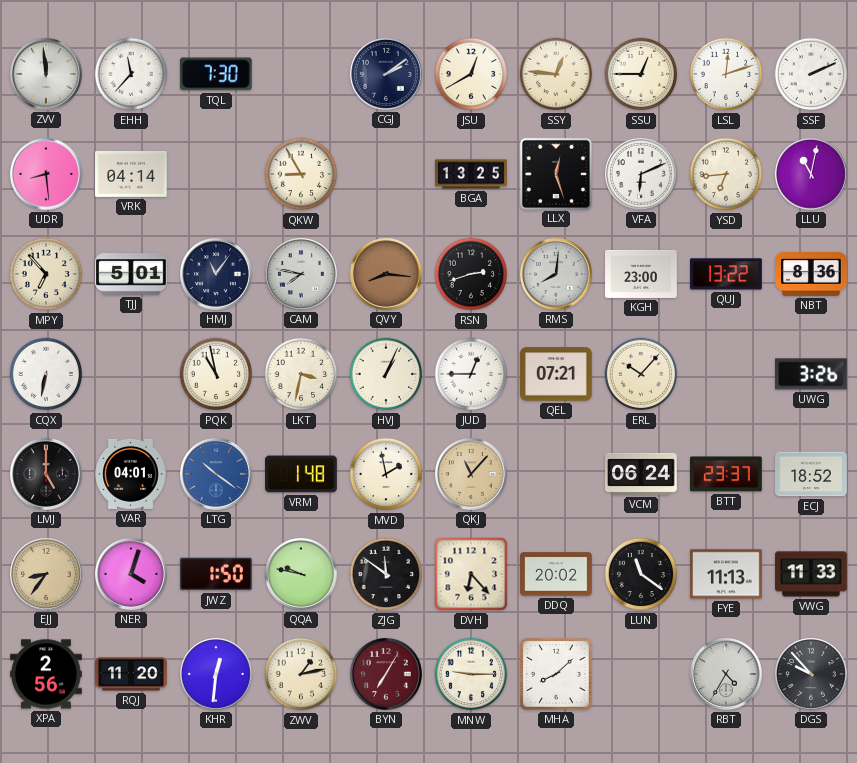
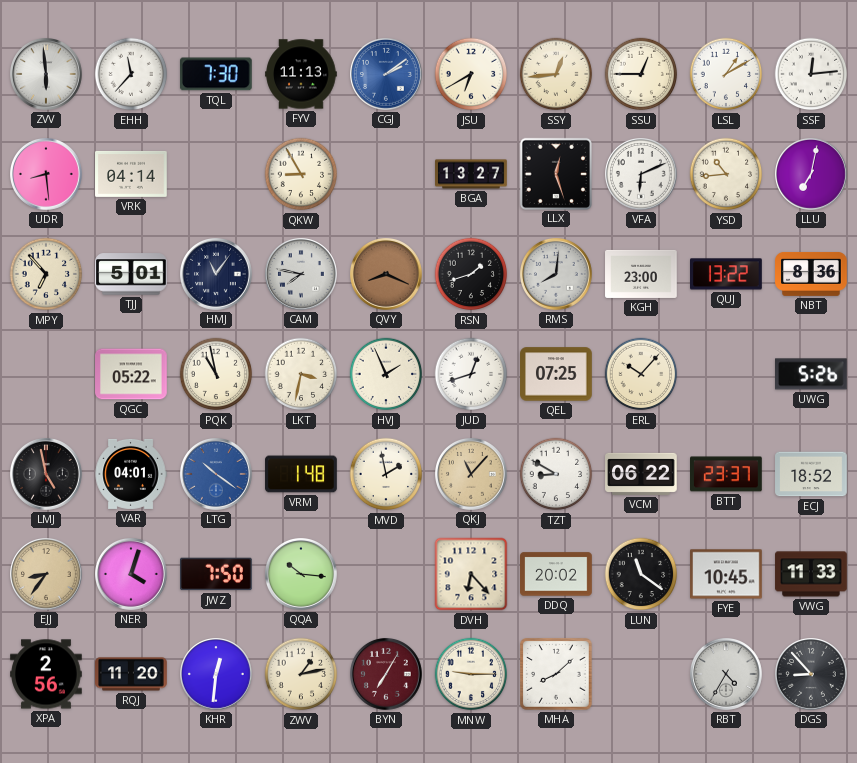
ZVV: 11:59 -> 5:59
FYV: none -> 11:13
CGJ dial: navy -> blue
JSU: 12:40 -> 6:40
SSY: 12:46 -> 12:44
LSL: 12:12 -> 1:10
SSF: 2:11 -> 12:14
BGA: 13:25 -> 13:27
YSD: 6:44 -> 10:44
LLU: 11:02 -> 7:02
QVY: 8:16 -> 8:19
RSN: 2:42 -> 1:42
CQX: 6:32 -> none
QGC: none -> 05:22
HVJ: 1:04 -> 1:56
JUD: 12:45 -> 12:42
QEL: 07:21 -> 07:25
UWG: 3:26 -> 5:26
LMJ: 5:00 -> 4:58
TZT: none -> 8:50
VCM: 06:24 -> 06:22
JWZ: 1:50 -> 7:50
QQA: 9:47 -> 10:16
ZJG: 11:51 -> none
FYE: 11:13 -> 10:45
DGS: 9:53 -> 8:53
